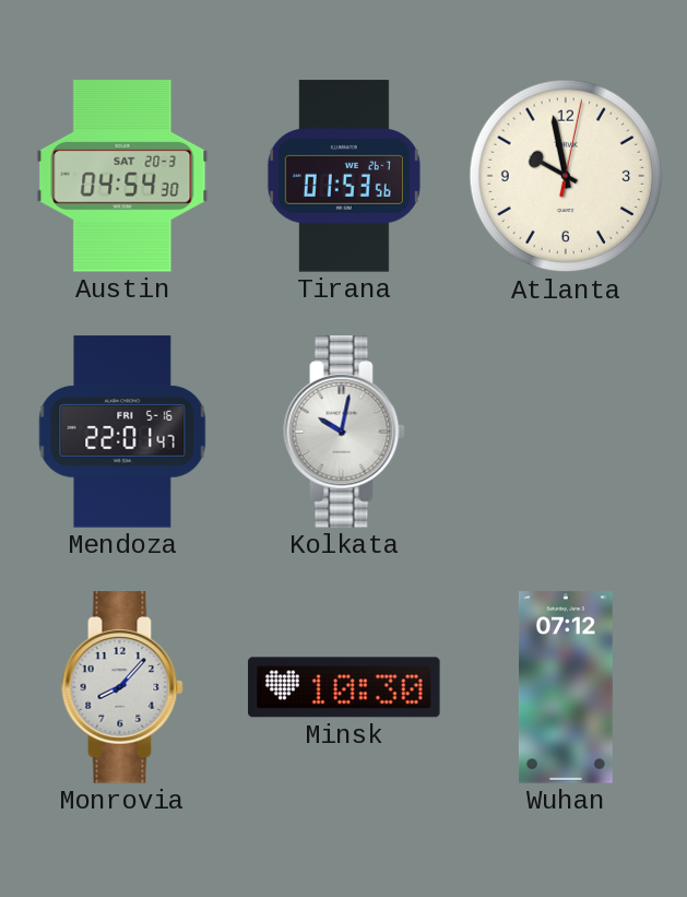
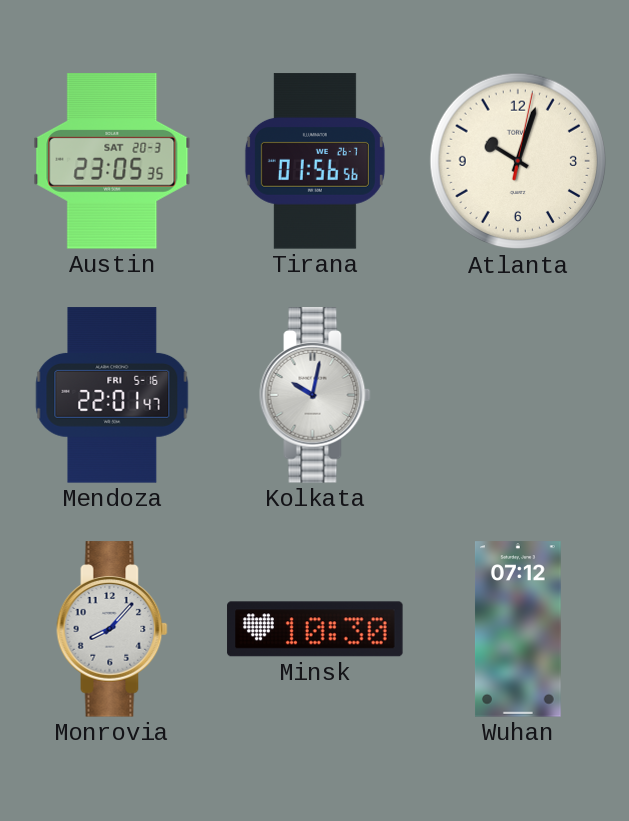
Austin: 04:54 -> 23:05
Tirana: 01:53 -> 01:56
Atlanta: 9:58 -> 10:03
